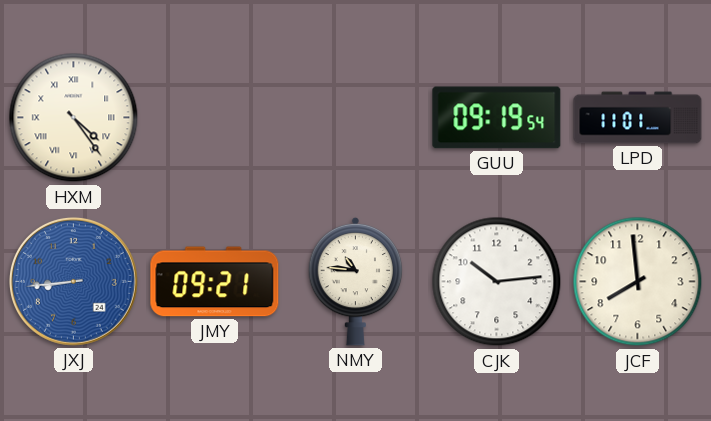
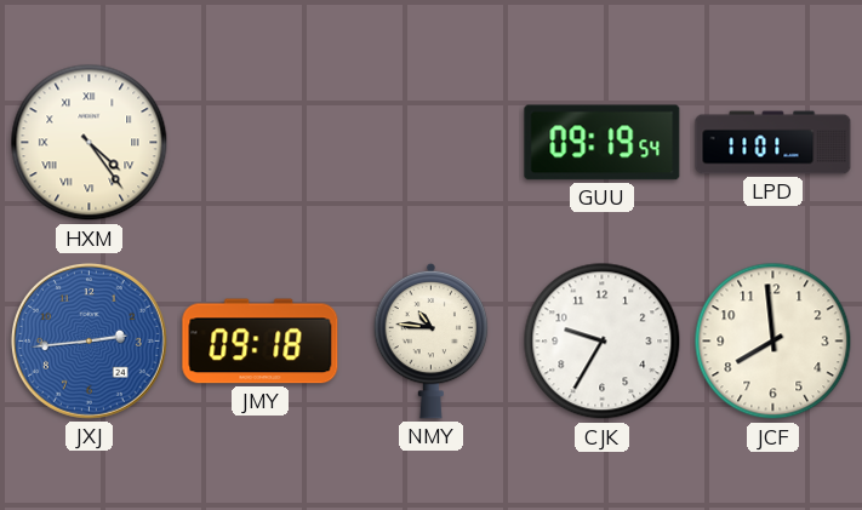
JXJ: 8:44 -> 2:44
JMY: 09:21 -> 09:18
CJK: 10:14 -> 9:35
